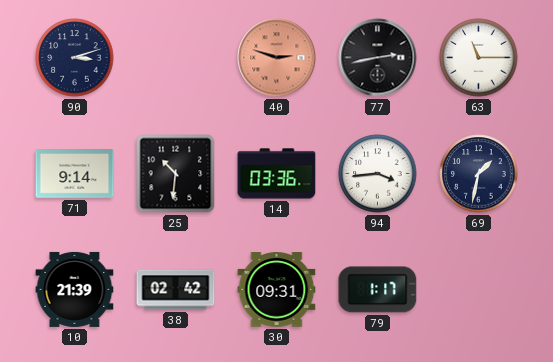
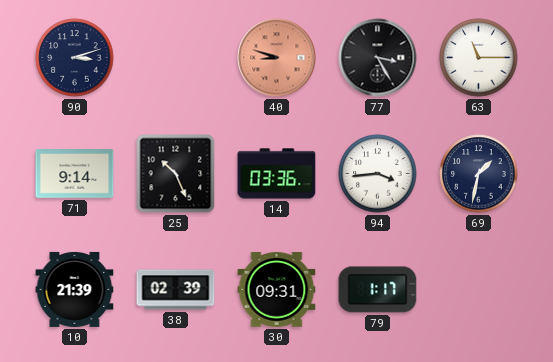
40: 2:48 -> 8:48
77: 2:43 -> 3:25
25: 10:31 -> 10:26
38: 02:42 -> 02:39
